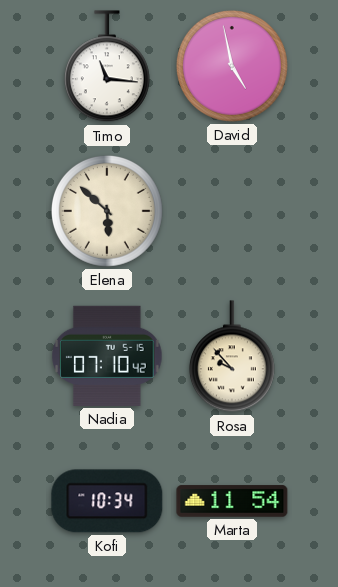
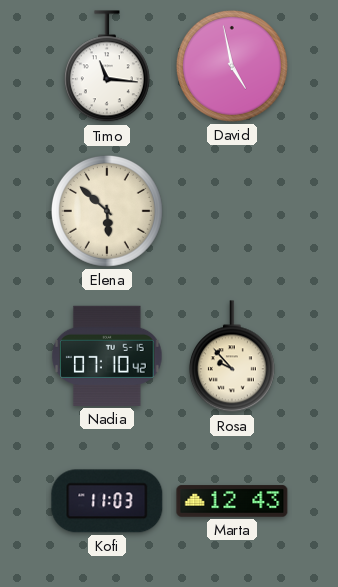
Kofi: 10:34 -> 11:03
Marta: 11:54 -> 12:43
